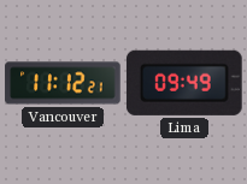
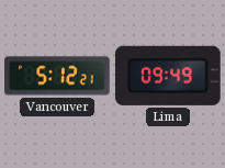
Vancouver: 11:12 -> 5:12
